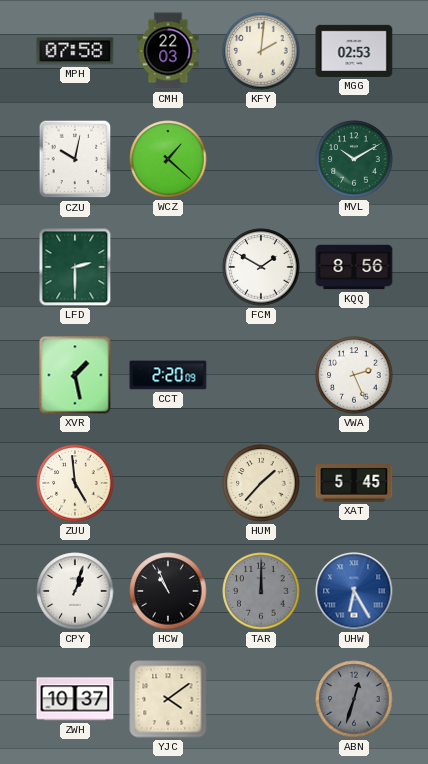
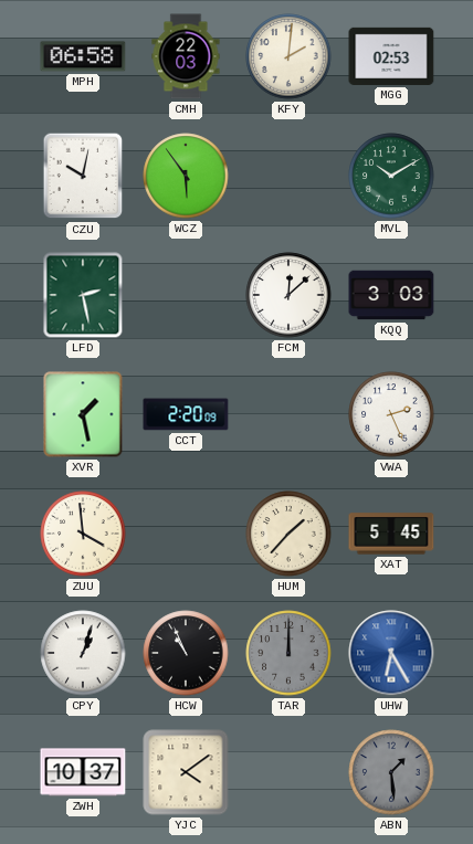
MPH: 07:58 -> 06:58
WCZ: 1:22 -> 5:54
LFD: 2:30 -> 2:28
FCM: 1:50 -> 12:08
KQQ: 8:56 -> 3:03
ZUU: 4:59 -> 3:59
ABN: 12:33 -> 1:29
